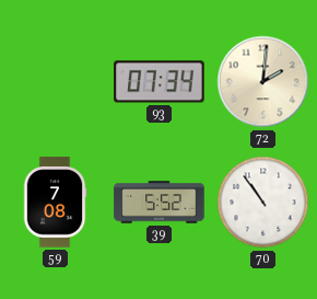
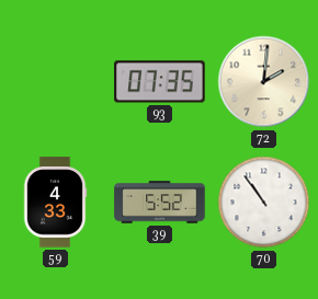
93: 07:34 -> 07:35
59: 7:08 -> 4:33
